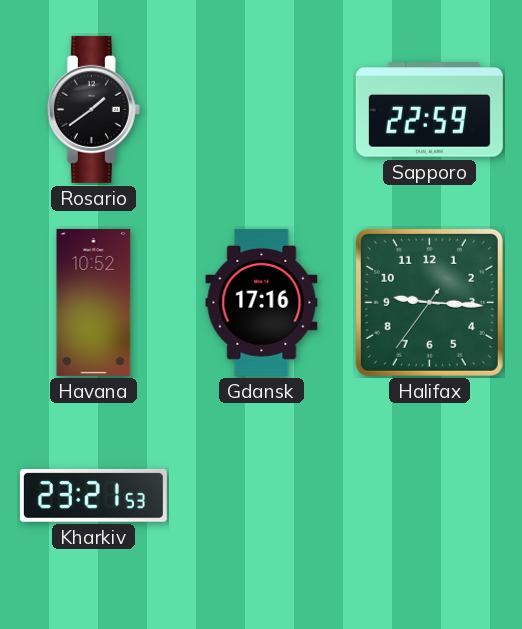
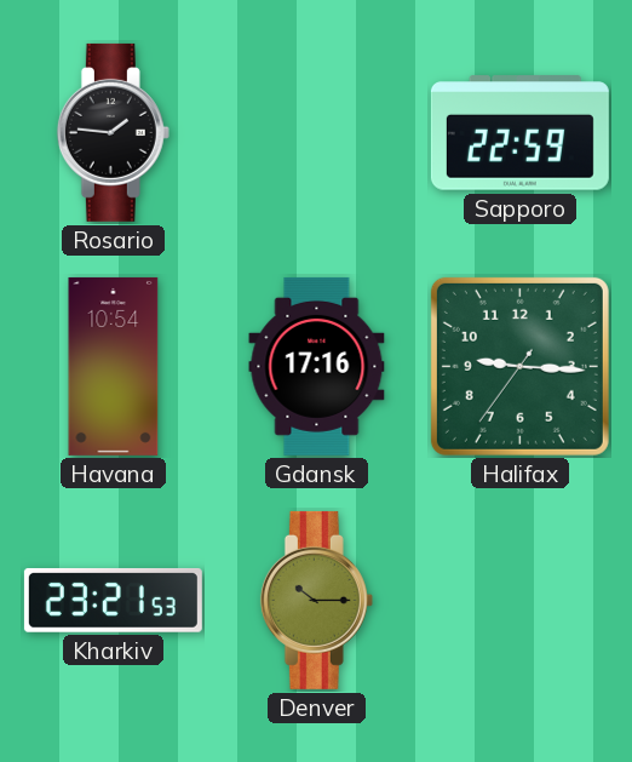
Rosario: 1:39 -> 1:46
Havana: 10:52 -> 10:54
Denver: none -> 10:15
